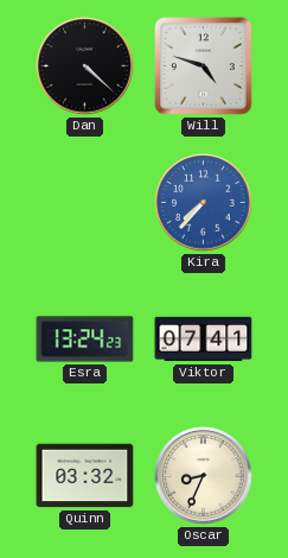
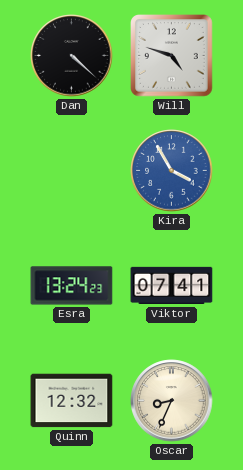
Kira: 7:37 -> 3:55
Quinn: 03:32 -> 12:32
